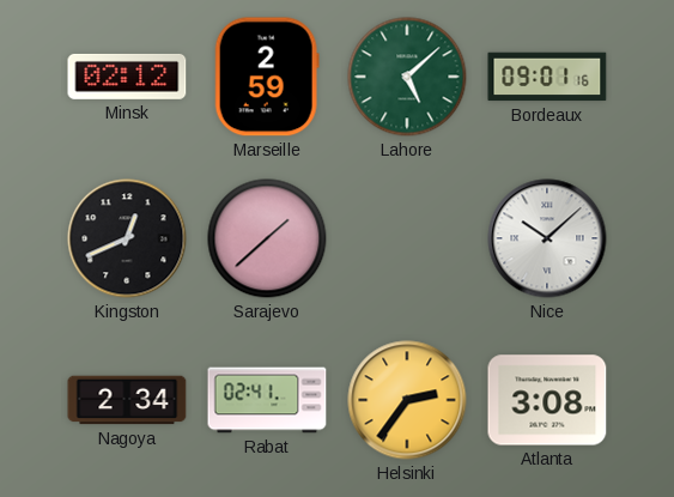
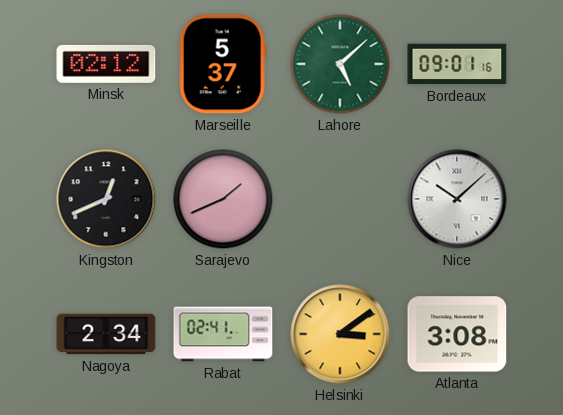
Marseille: 2:59 -> 5:37
Sarajevo: 1:38 -> 1:41
Helsinki: 2:36 -> 3:09
